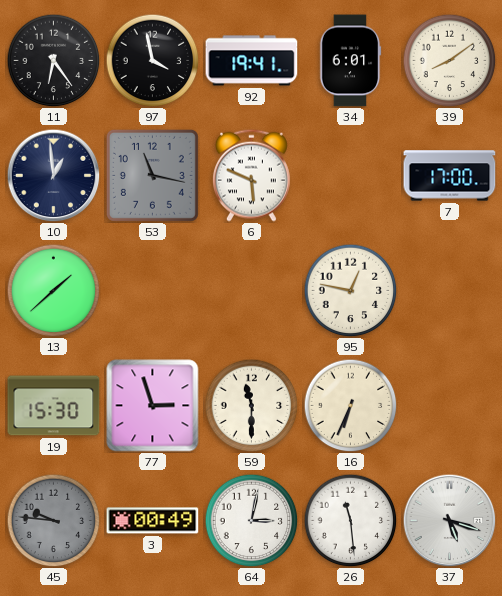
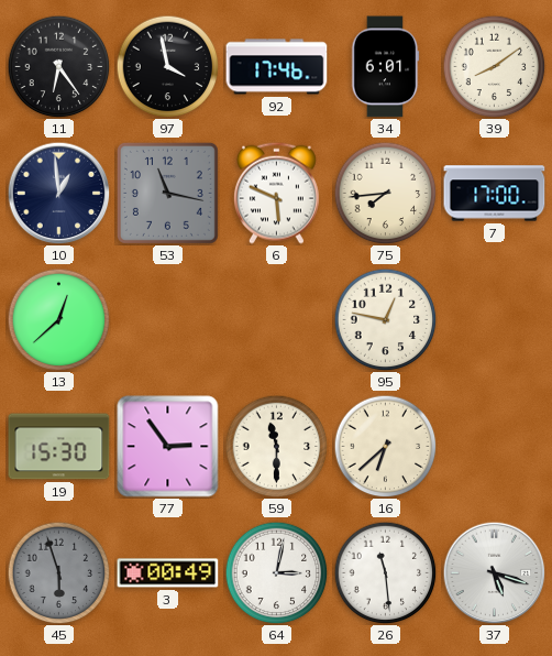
92: 19:41 -> 17:46
75: none -> 7:44
13: 1:38 -> 12:38
77: 2:57 -> 2:54
16: 6:34 -> 6:38
45: 9:46 -> 5:57
